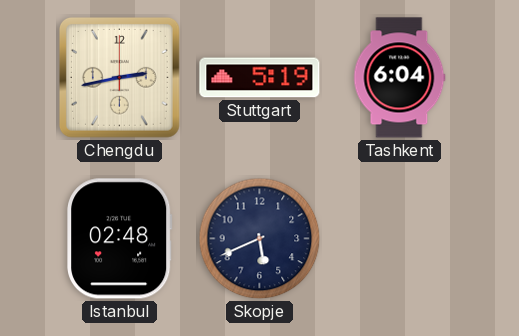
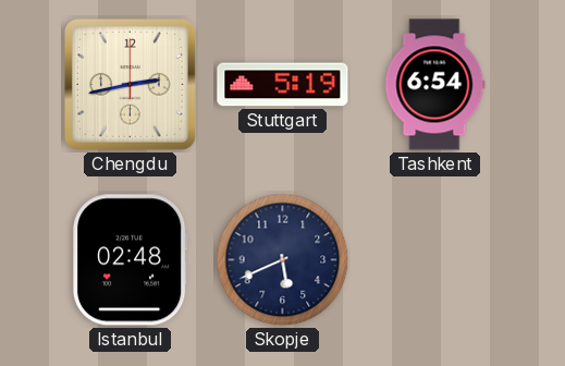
Tashkent: 6:04 -> 6:54
